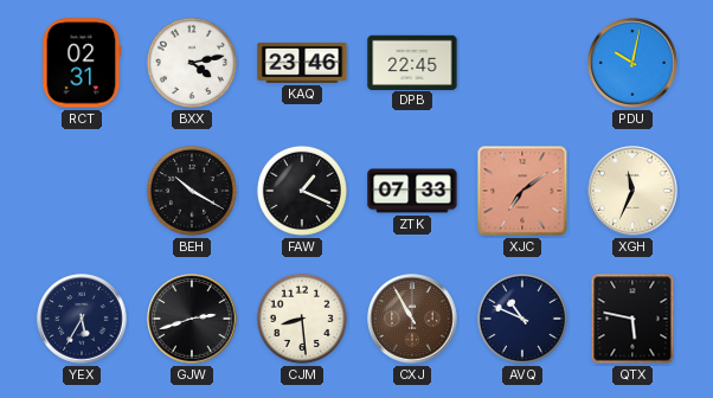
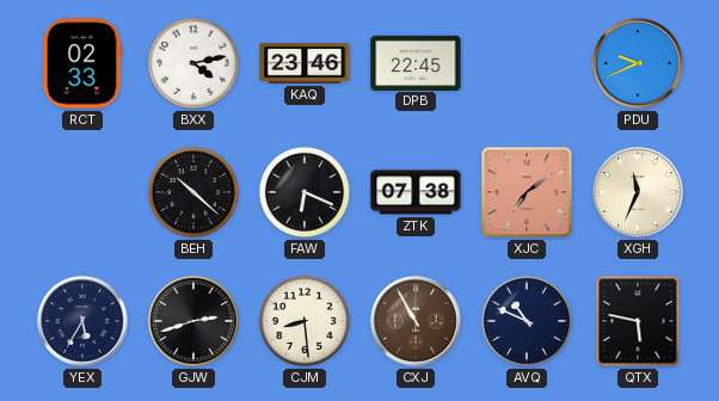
RCT: 02:31 -> 02:33
PDU: 10:02 -> 9:41
BEH: 10:20 -> 10:22
FAW: 1:19 -> 6:19
ZTK: 07:33 -> 07:38
